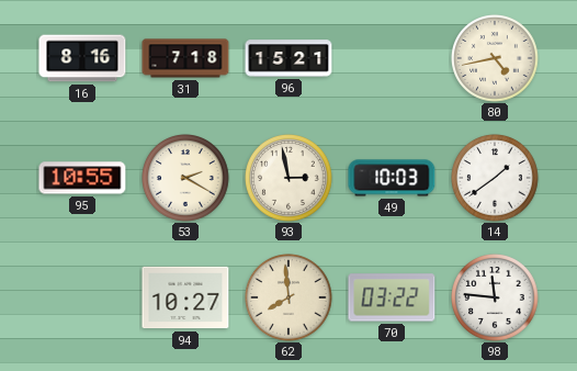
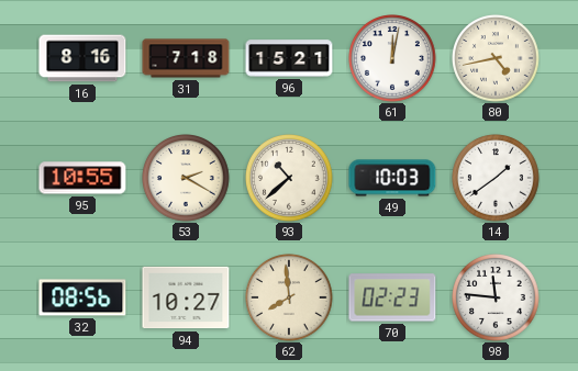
61: none -> 12:02
93: 2:58 -> 10:38
32: none -> 08:56
70: 03:22 -> 02:23
